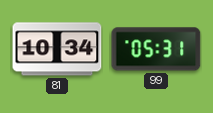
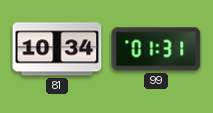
99: 05:31 -> 01:31
